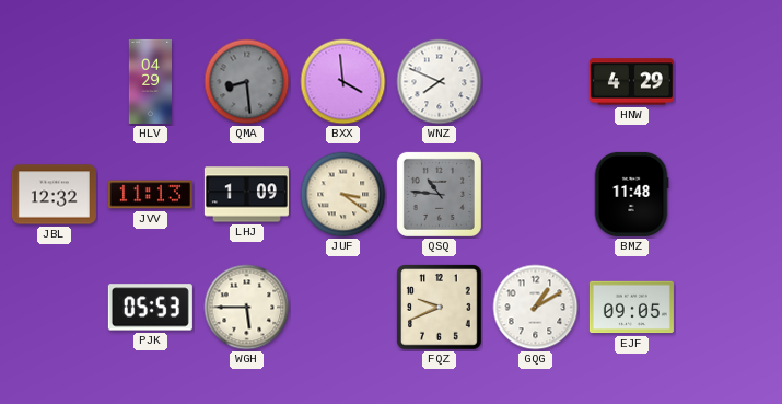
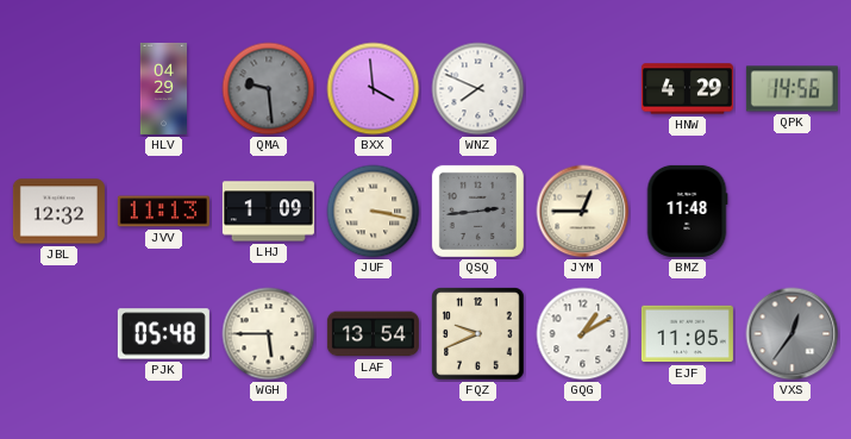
QMA: 8:29 -> 9:29
QPK: none -> 14:56
JUF: 3:21 -> 3:17
QSQ: 10:46 -> 2:44
JYM: none -> 12:45
PJK: 05:53 -> 05:48
LAF: none -> 13:54
EJF: 09:05 -> 11:05
VXS: none -> 12:36
